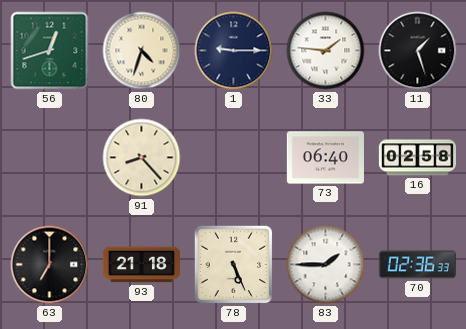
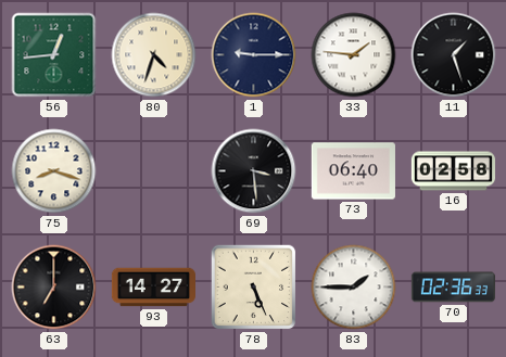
56: 12:42 -> 12:44
75: none -> 8:18
91: 8:23 -> none
69: none -> 3:29
93: 21:18 -> 14:27
